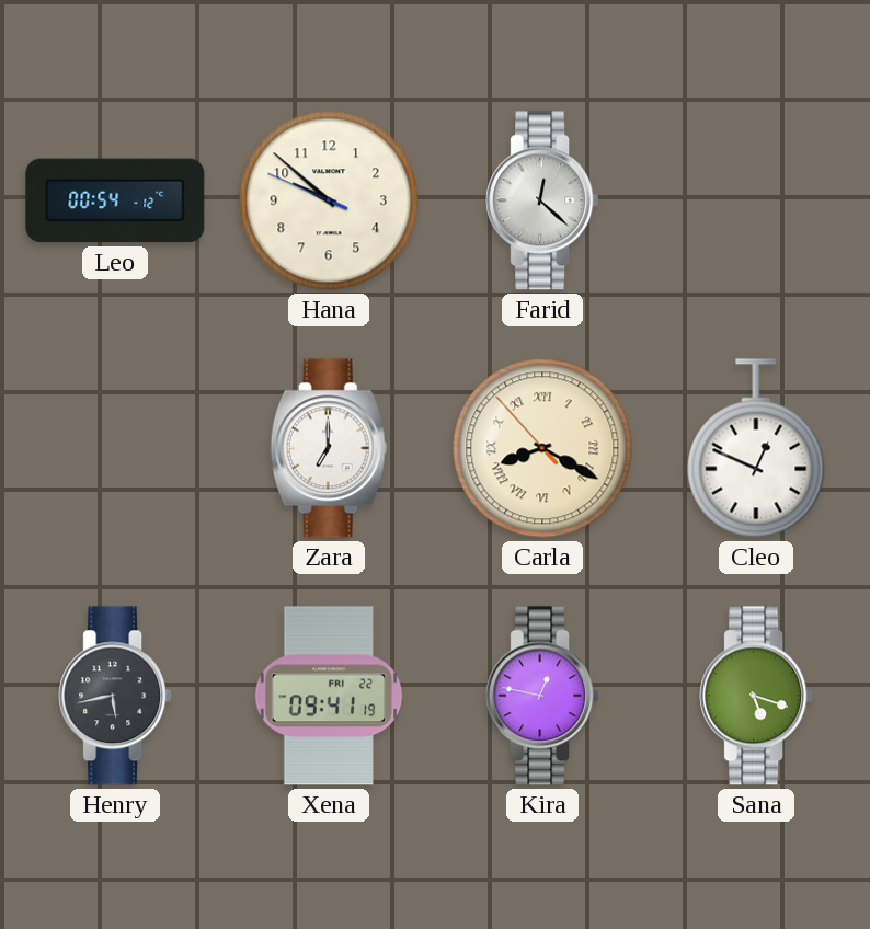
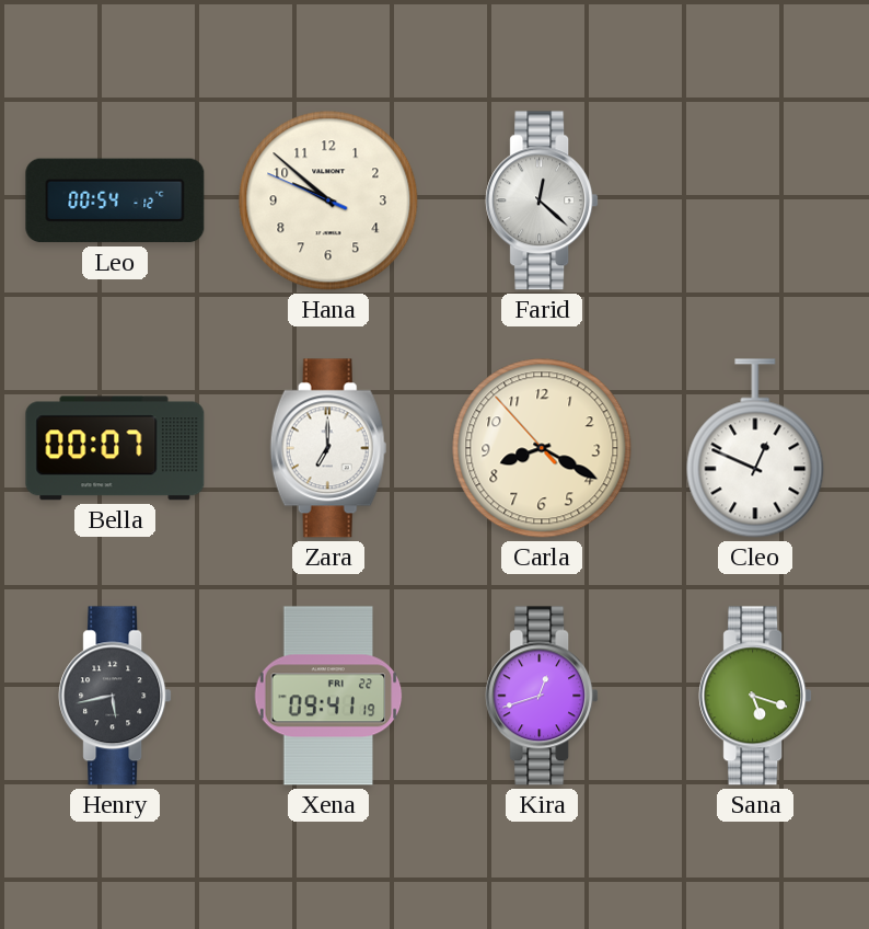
Bella: none -> 00:07
Carla numerals: Roman -> Arabic
Kira: 12:47 -> 12:42
